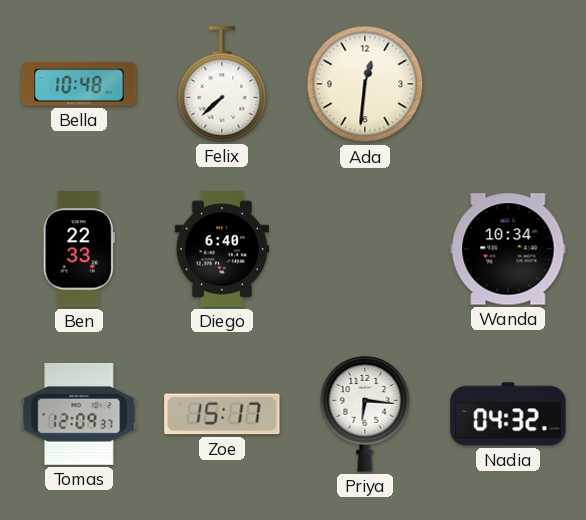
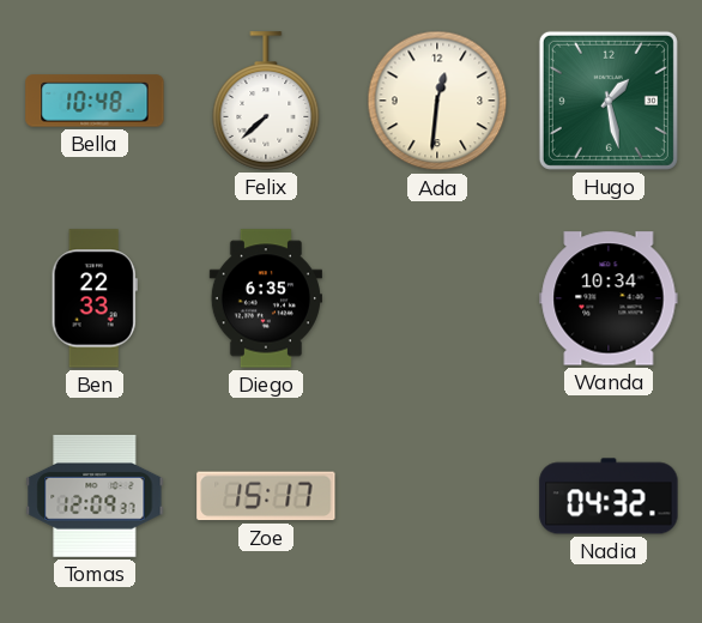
Hugo: none -> 1:28
Diego: 6:40 -> 6:35
Priya: 6:16 -> none
